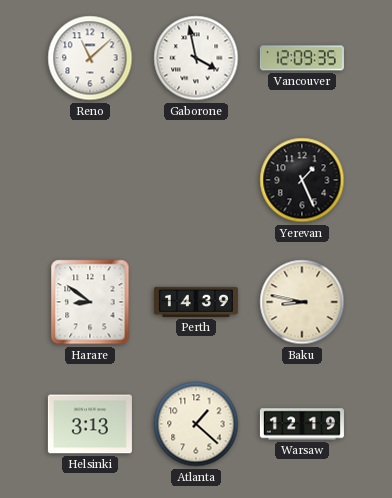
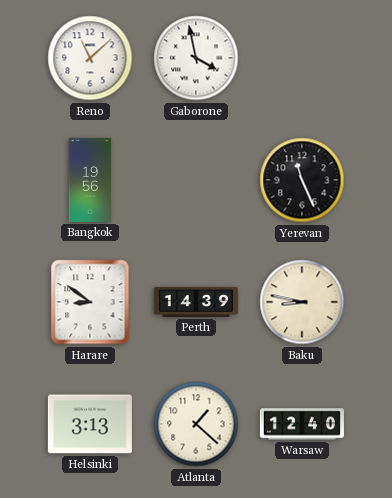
Vancouver: 12:09 -> none
Bangkok: none -> 19:56
Yerevan: 1:26 -> 11:26
Warsaw: 12:19 -> 12:40
